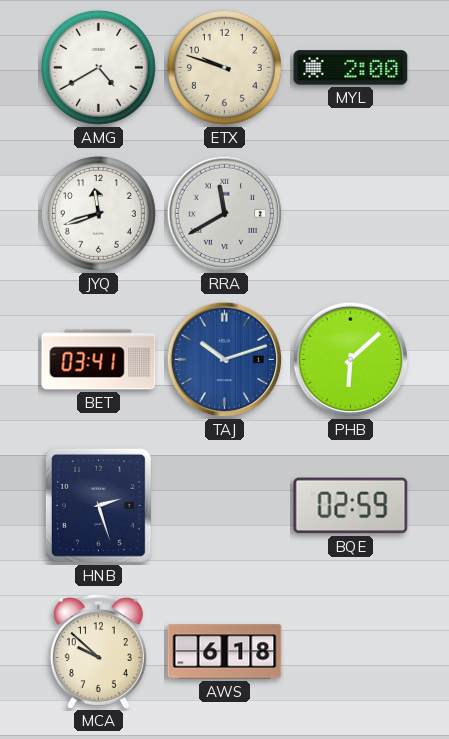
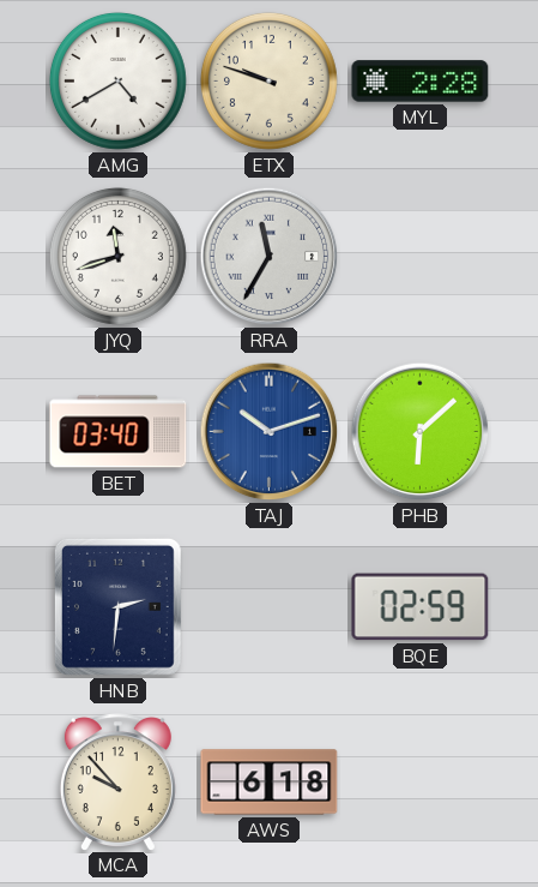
MYL: 2:00 -> 2:28
RRA: 11:40 -> 11:35
BET: 03:41 -> 03:40
HNB: 2:27 -> 2:31
MCA: 9:52 -> 9:53
